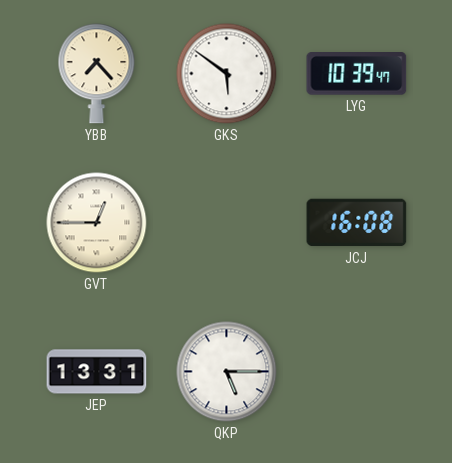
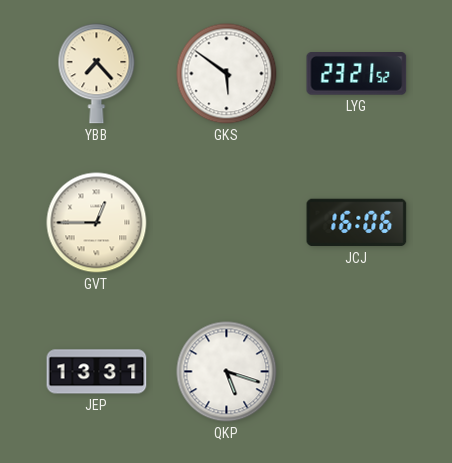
LYG: 10:39 -> 23:21
JCJ: 16:08 -> 16:06
QKP: 5:15 -> 5:18
